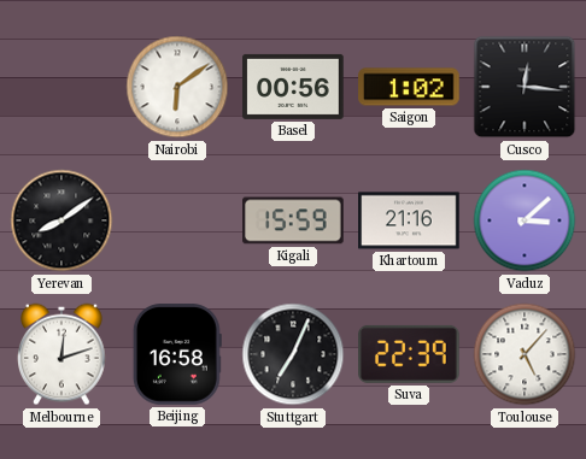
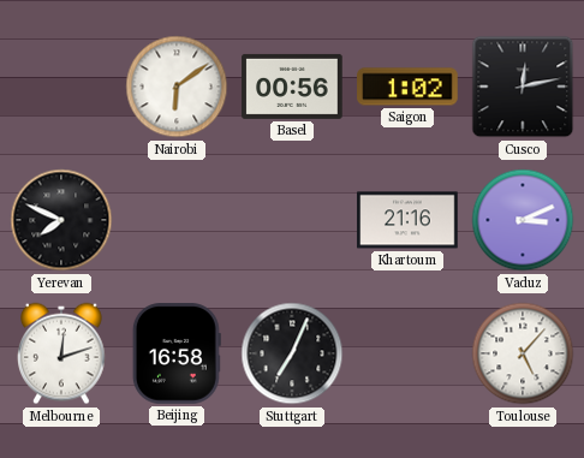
Cusco: 12:16 -> 12:13
Yerevan: 8:09 -> 7:49
Kigali: 15:59 -> none
Vaduz: 3:08 -> 3:11
Suva: 22:39 -> none
